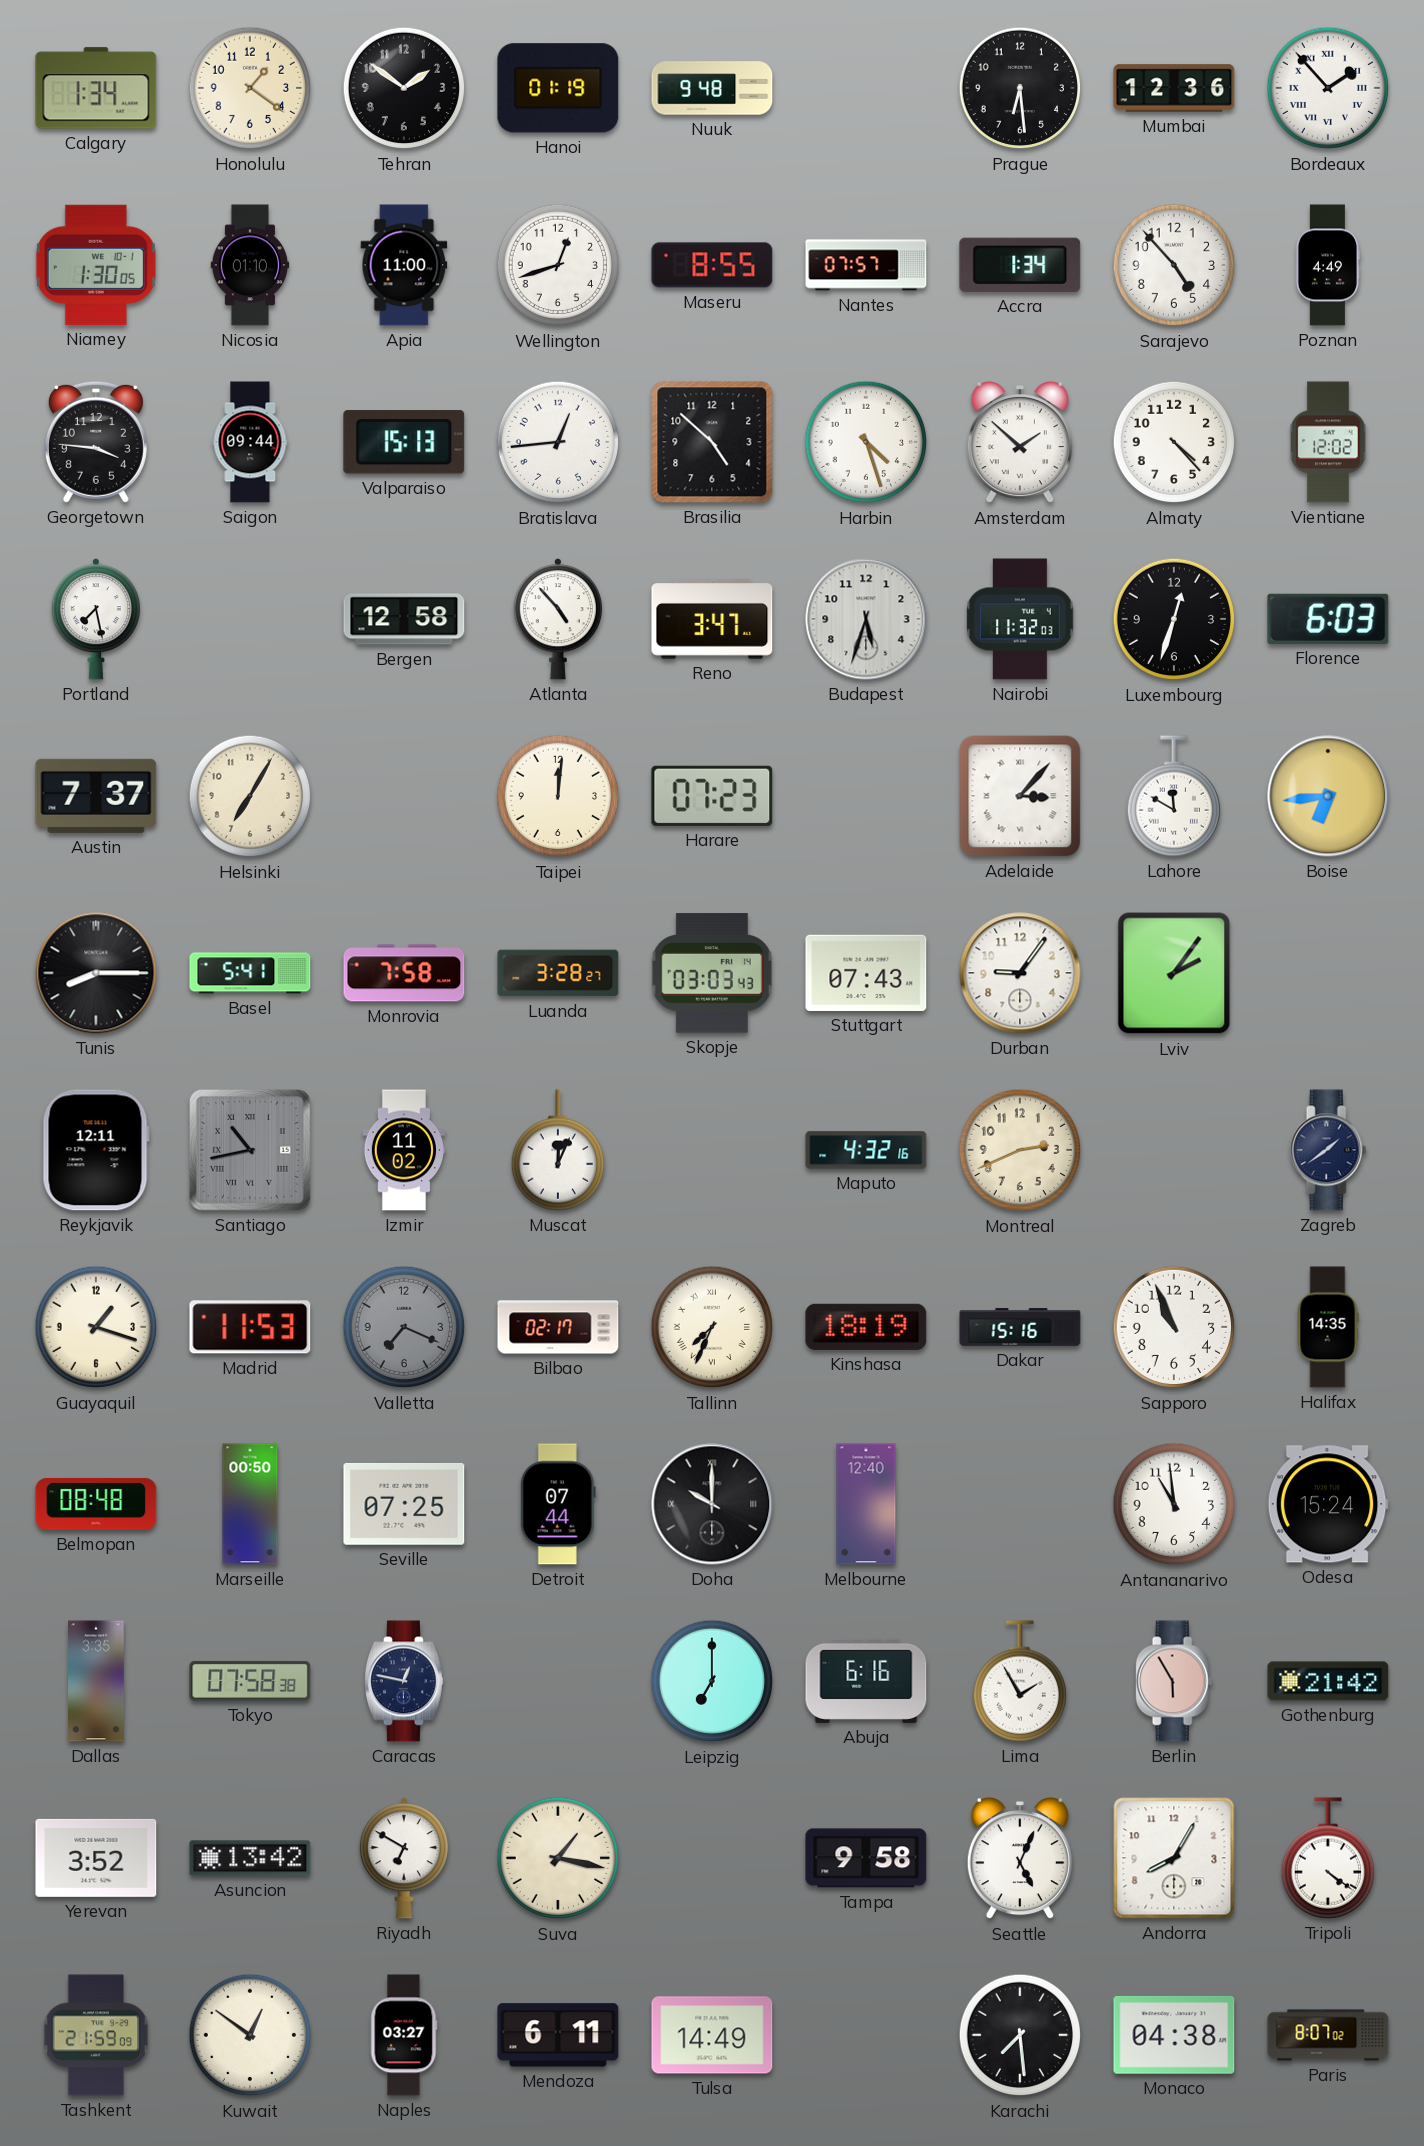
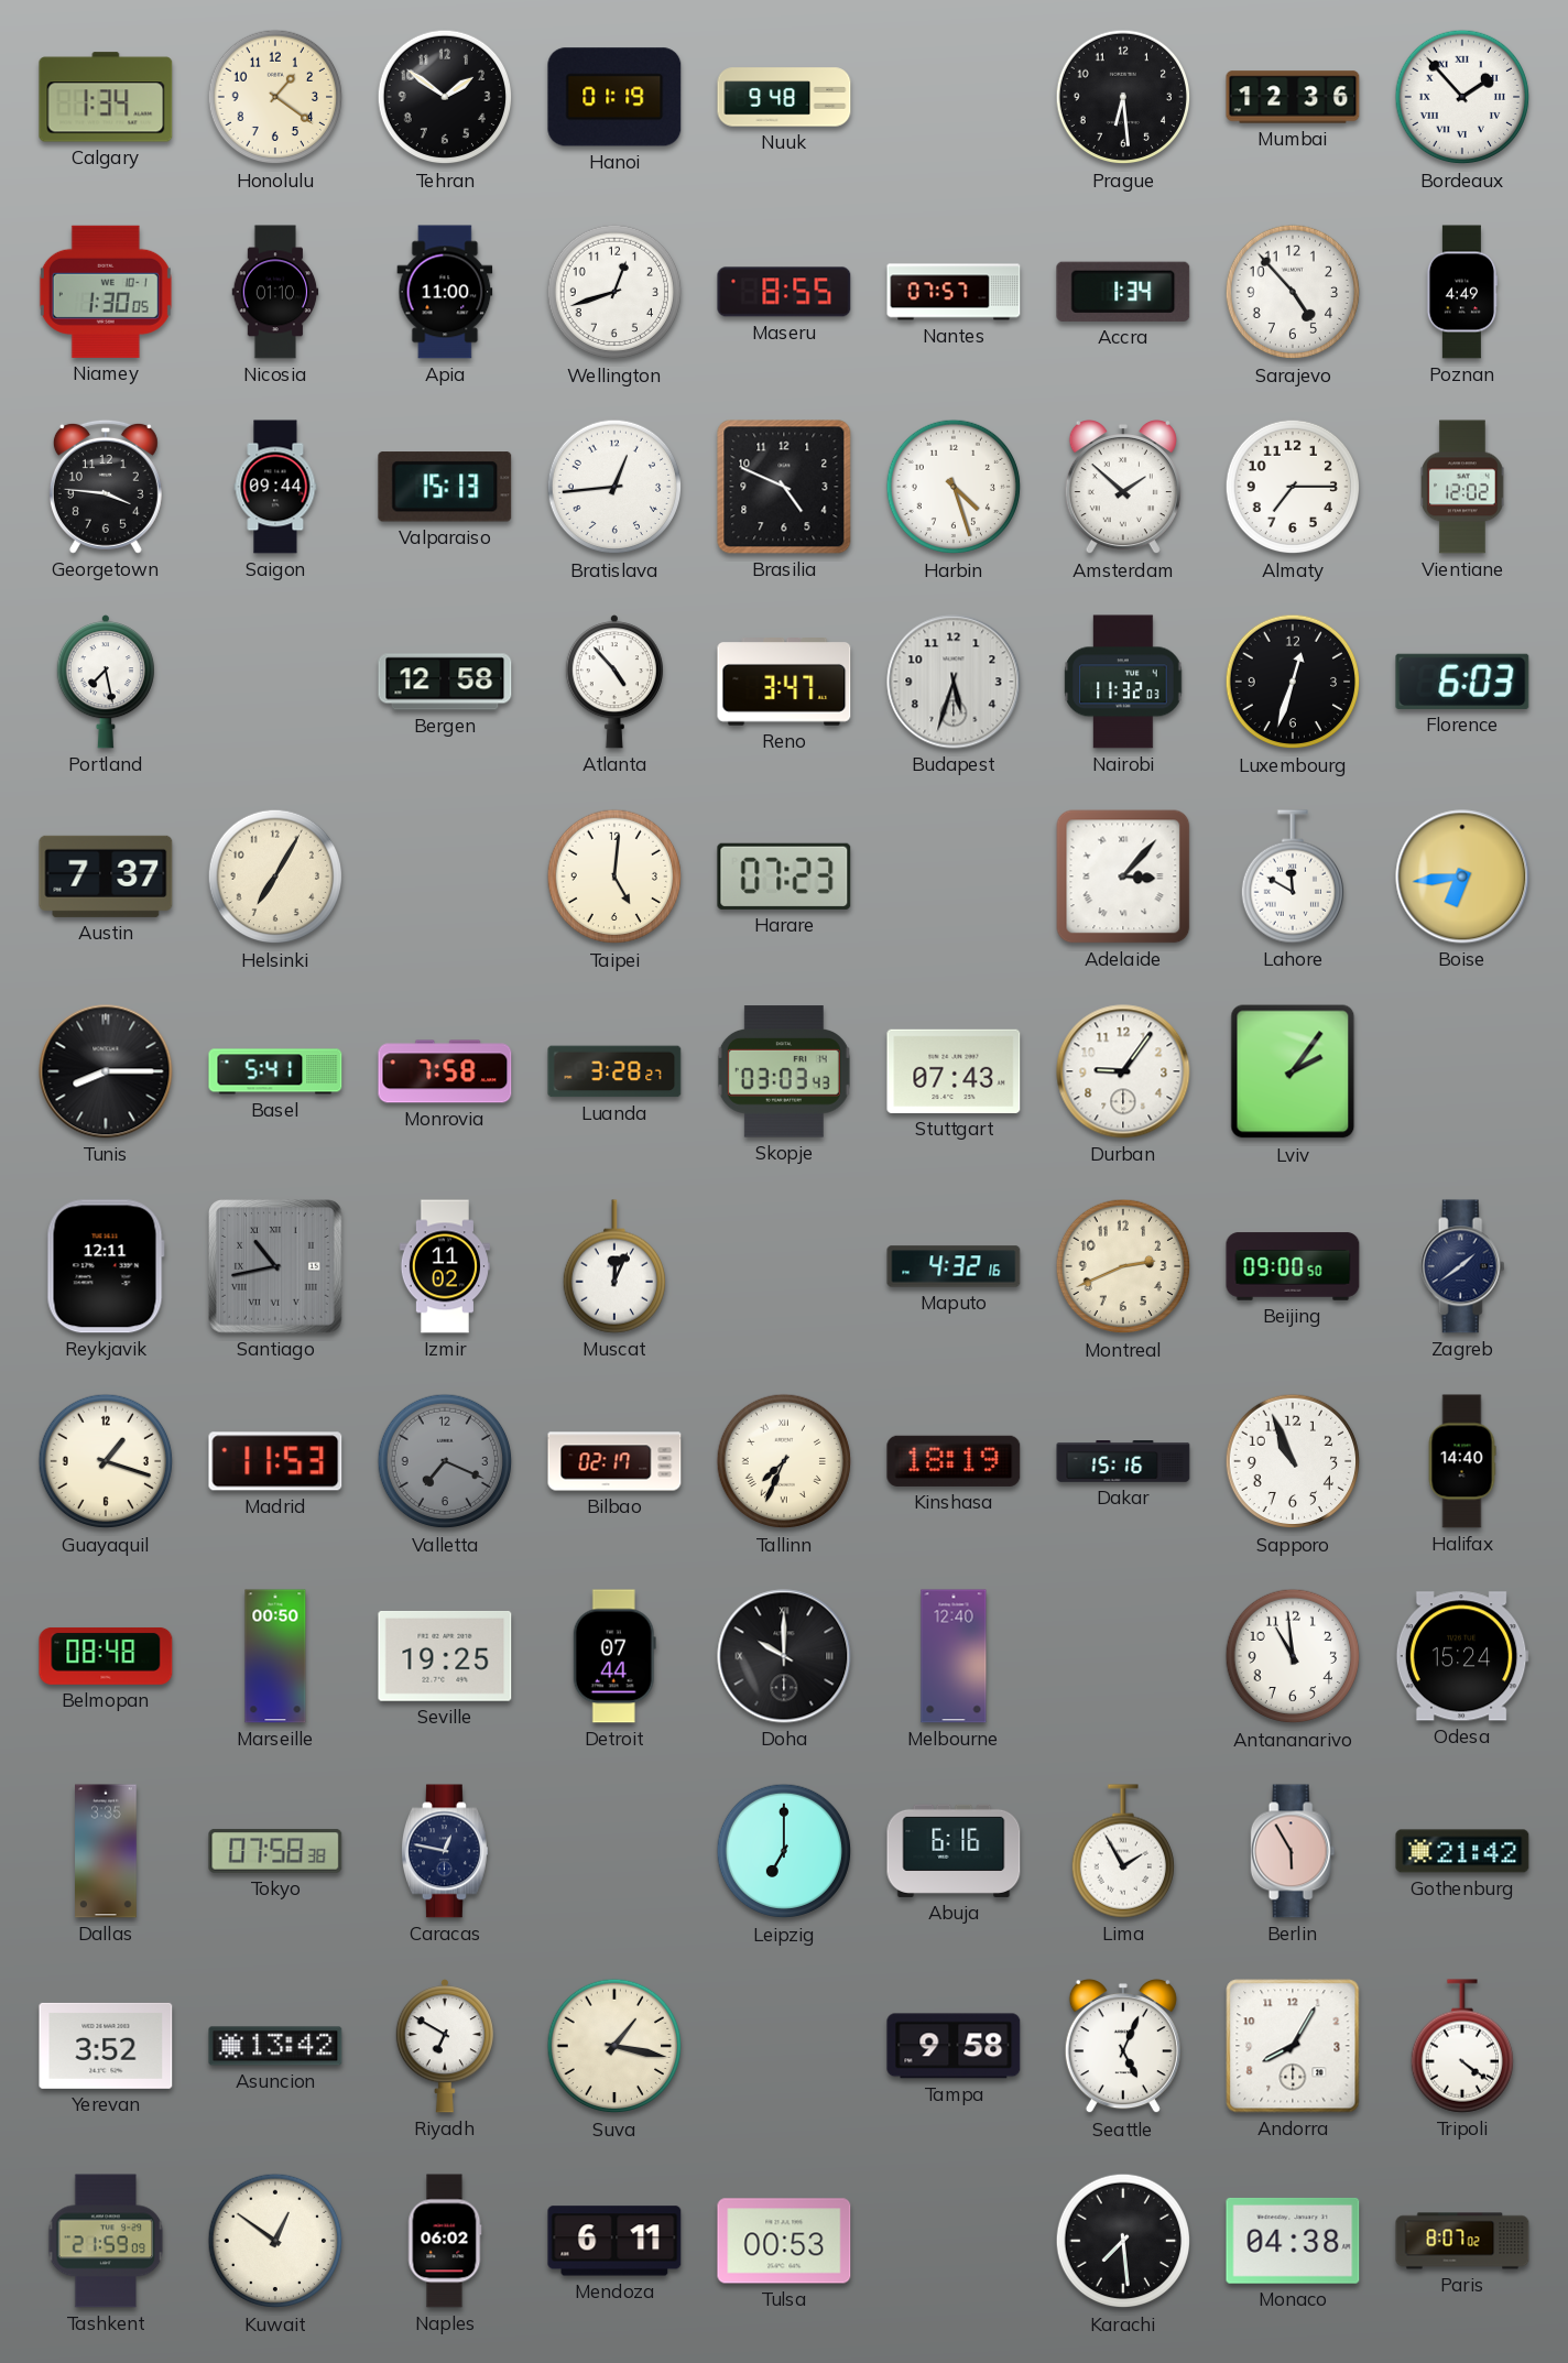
Brasilia: 4:52 -> 4:49
Almaty: 4:23 -> 7:15
Taipei: 12:01 -> 5:01
Beijing: none -> 09:00
Halifax: 14:35 -> 14:40
Seville: 07:25 -> 19:25
Naples: 03:27 -> 06:02
Tulsa: 14:49 -> 00:53
